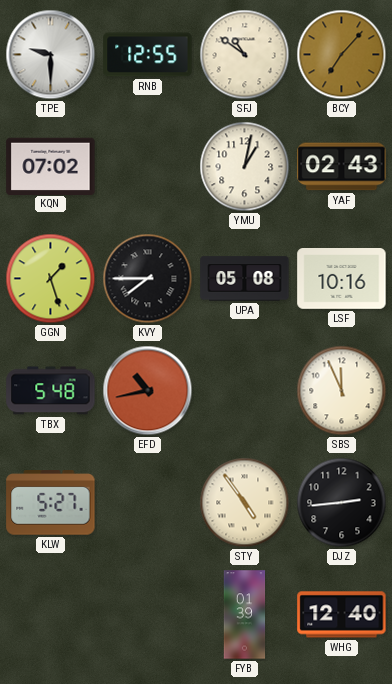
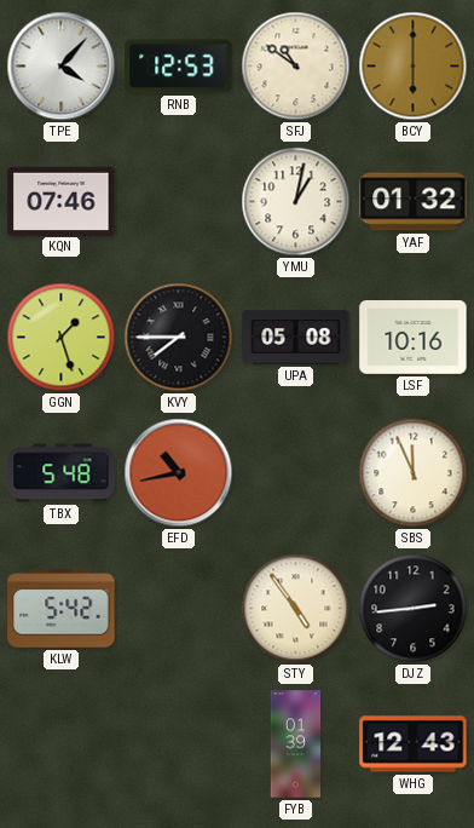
TPE: 9:30 -> 4:07
RNB: 12:55 -> 12:53
BCY: 7:07 -> 6:00
KQN: 07:02 -> 07:46
YAF: 02:43 -> 01:32
KLW: 5:27 -> 5:42
WHG: 12:40 -> 12:43
